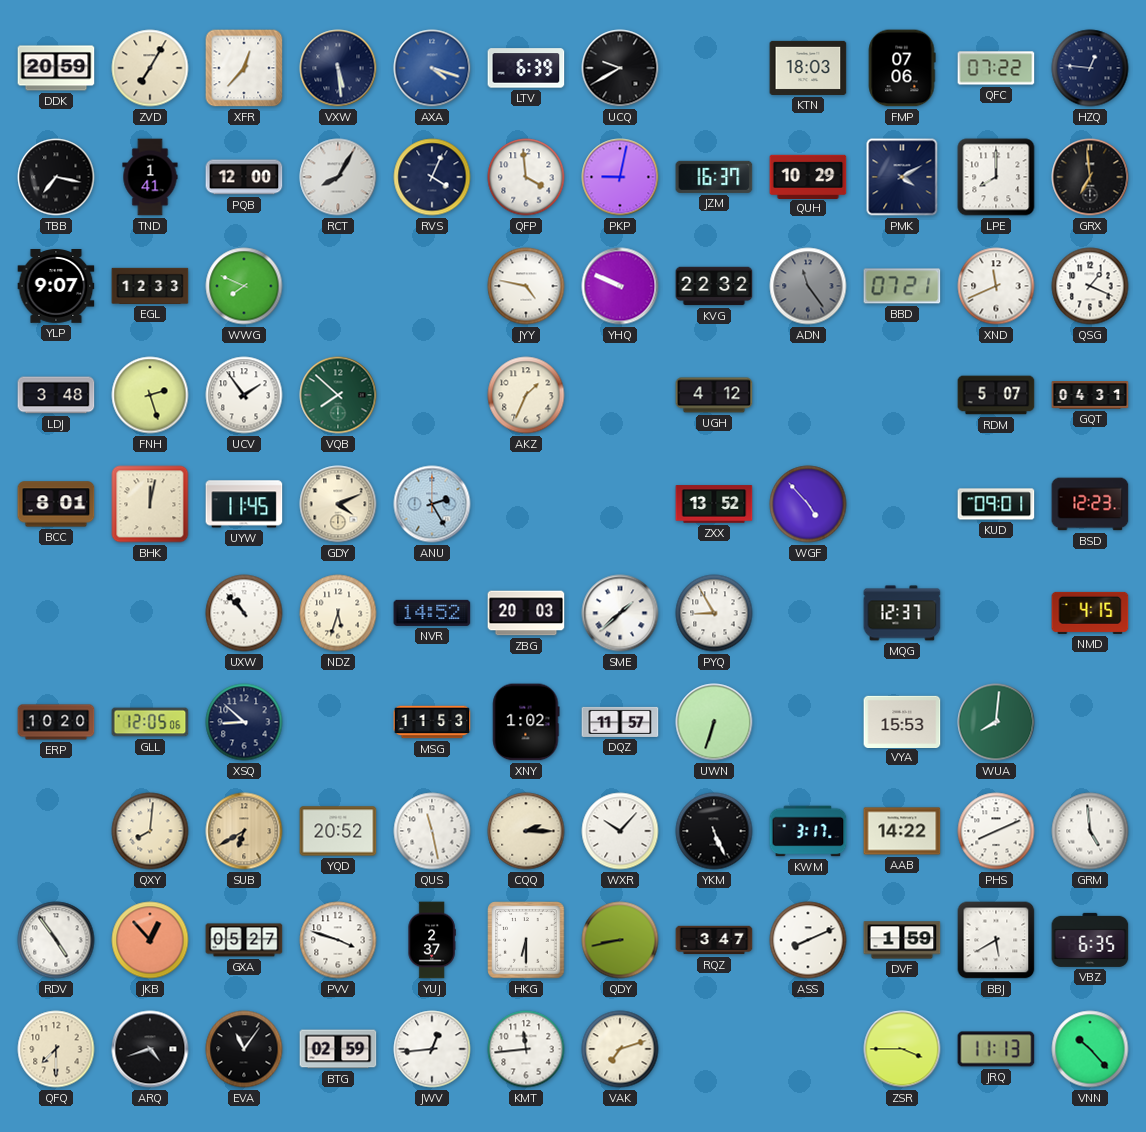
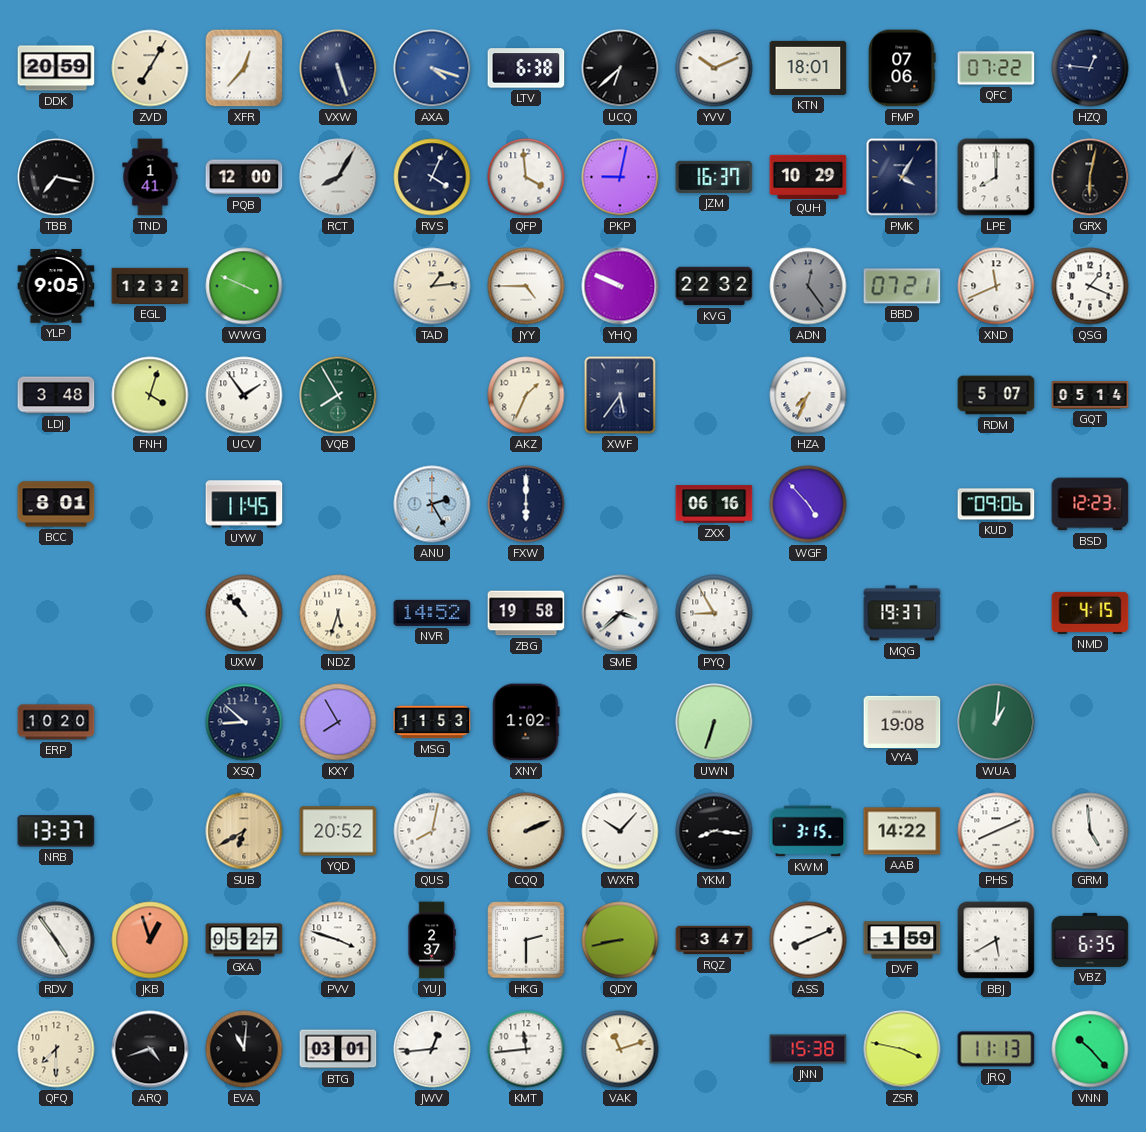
VXW: 5:29 -> 5:27
LTV: 6:39 -> 6:38
UCQ: 9:40 -> 6:38
YVV: none -> 10:11
KTN: 18:03 -> 18:01
PMK: 4:10 -> 4:05
GRX: 6:59 -> 6:02
YLP: 9:07 -> 9:05
EGL: 12:33 -> 12:32
WWG: 7:49 -> 3:49
TAD: none -> 1:14
JYY: 4:47 -> 4:45
ADN: 11:24 -> 12:24
FNH: 2:27 -> 4:03
VQB: 7:52 -> 7:55
XWF: none -> 5:36
UGH: 4:12 -> none
HZA: none -> 7:34
GQT: 04:31 -> 05:14
BHK: 12:02 -> none
GDY: 4:11 -> none
FXW: none -> 6:00
ZXX: 13:52 -> 06:16
KUD: 09:01 -> 09:06
ZBG: 20:03 -> 19:58
SME: 1:38 -> 3:38
MQG: 12:37 -> 19:37
GLL: 12:05 -> none
KXY: none -> 7:55
DQZ: 11:57 -> none
VYA: 15:53 -> 19:08
WUA: 8:01 -> 1:01
NRB: none -> 13:37
QXY: 8:01 -> none
QUS: 11:28 -> 8:02
CQQ: 2:15 -> 2:11
YKM: 5:26 -> 8:16
KWM: 3:17 -> 3:15
JKB: 12:53 -> 12:57
HKG: 6:30 -> 2:30
EVA: 11:06 -> 11:01
BTG: 02:59 -> 03:01
VAK: 7:12 -> 11:12
JNN: none -> 15:38
ZSR: 3:45 -> 3:47
